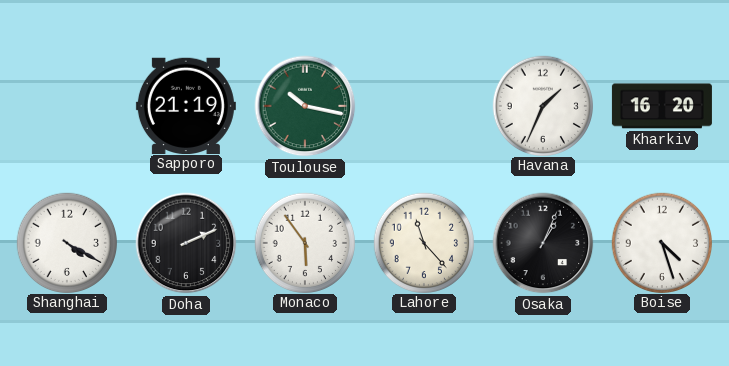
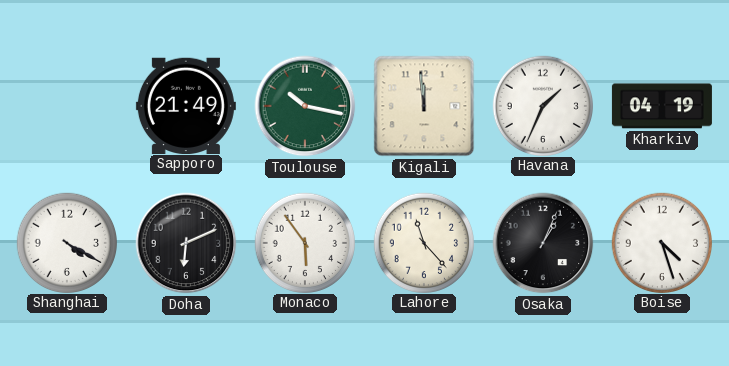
Sapporo: 21:19 -> 21:49
Kigali: none -> 11:59
Kharkiv: 16:20 -> 04:19
Doha: 2:11 -> 6:11
